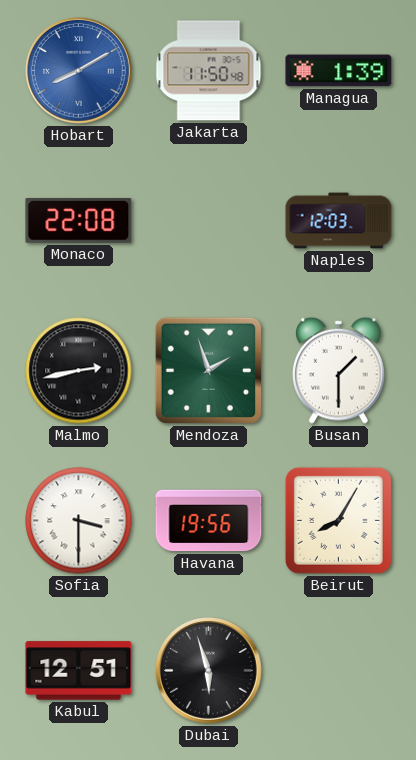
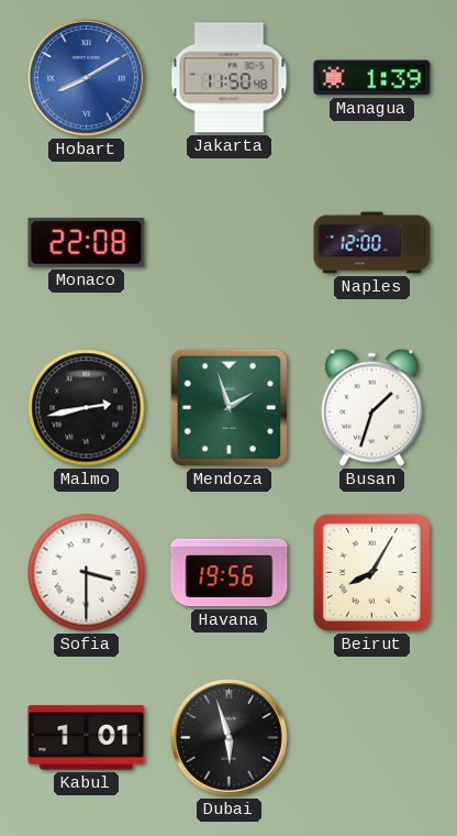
Naples: 12:03 -> 12:00
Busan: 1:30 -> 1:33
Kabul: 12:51 -> 1:01
